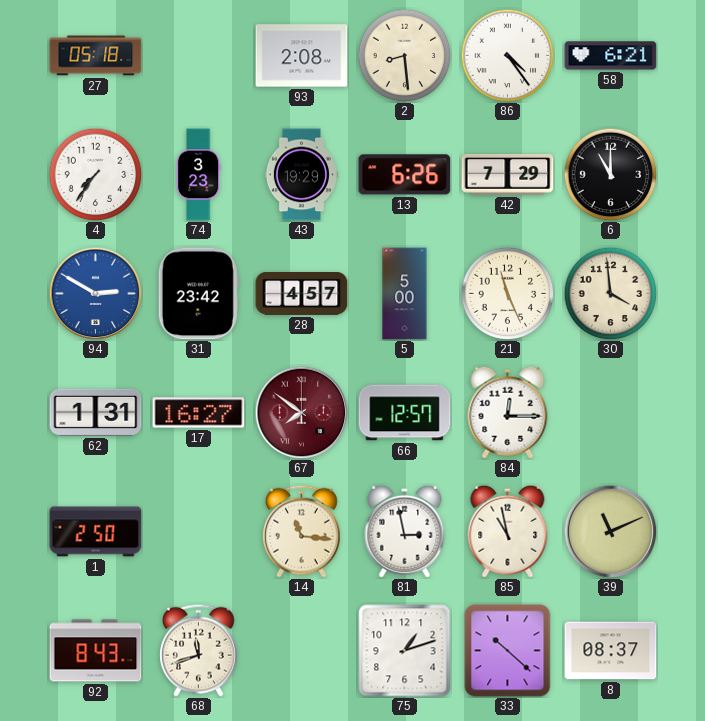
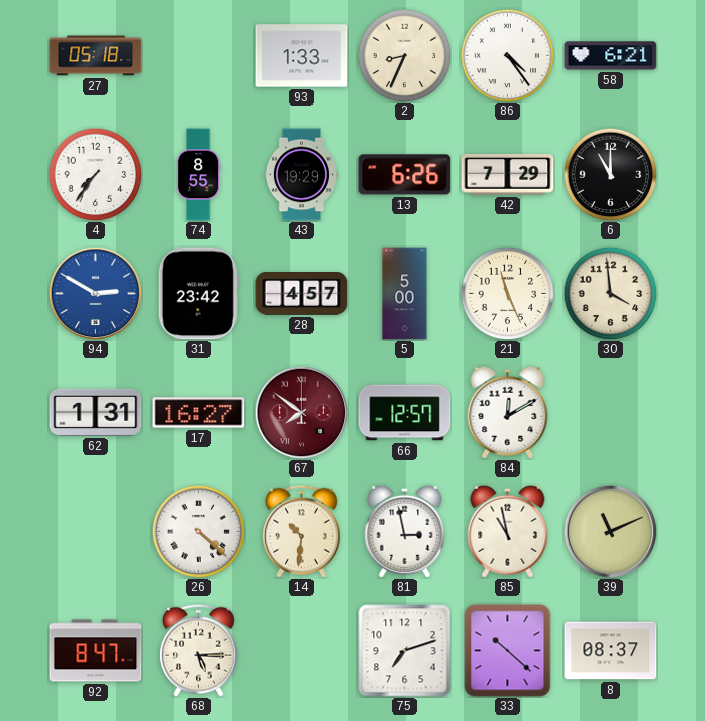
93: 2:08 -> 1:33
2: 8:29 -> 8:34
74: 3:23 -> 8:55
84: 12:15 -> 12:10
1: 2:50 -> none
26: none -> 4:22
14: 11:16 -> 10:31
92: 8:43 -> 8:47
68: 11:42 -> 5:15
75: 1:12 -> 7:12
